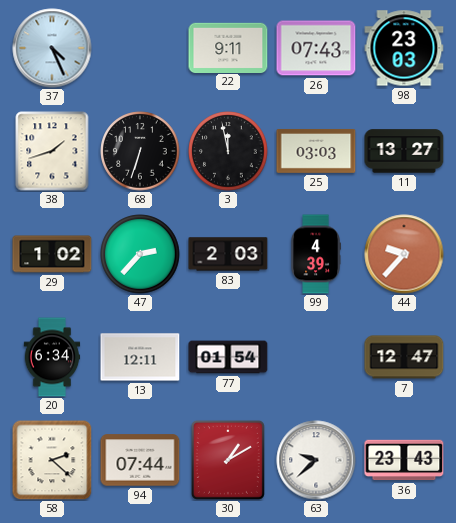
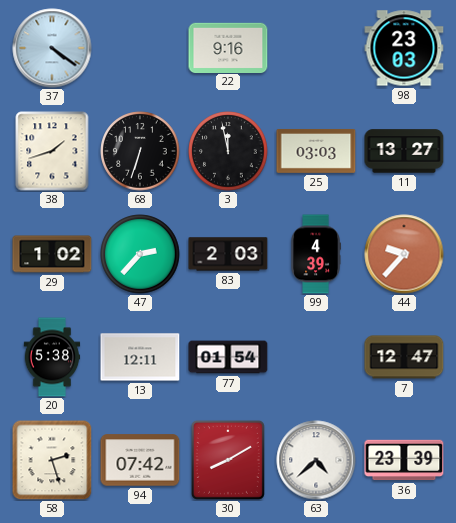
37: 4:26 -> 4:21
22: 9:11 -> 9:16
26: 07:43 -> none
20: 6:34 -> 5:38
58: 2:22 -> 2:27
94: 07:44 -> 07:42
30: 1:10 -> 8:10
63: 9:38 -> 4:38
36: 23:43 -> 23:39
